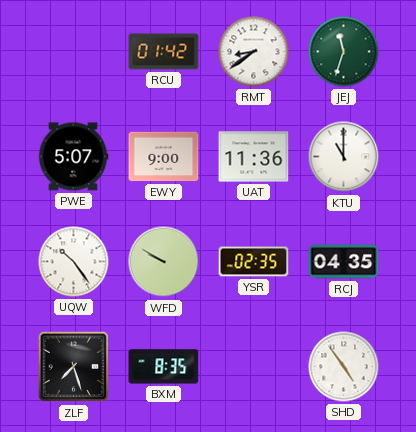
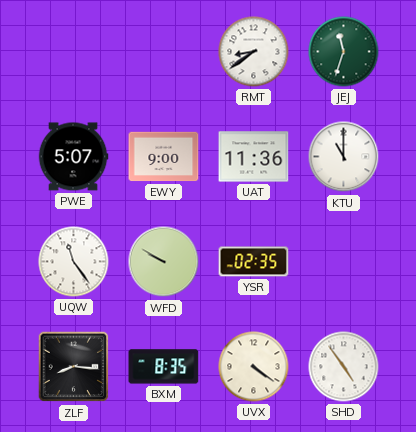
RCU: 01:42 -> none
UQW: 10:24 -> 11:24
RCJ: 04:35 -> none
ZLF: 7:27 -> 8:16
UVX: none -> 4:21
